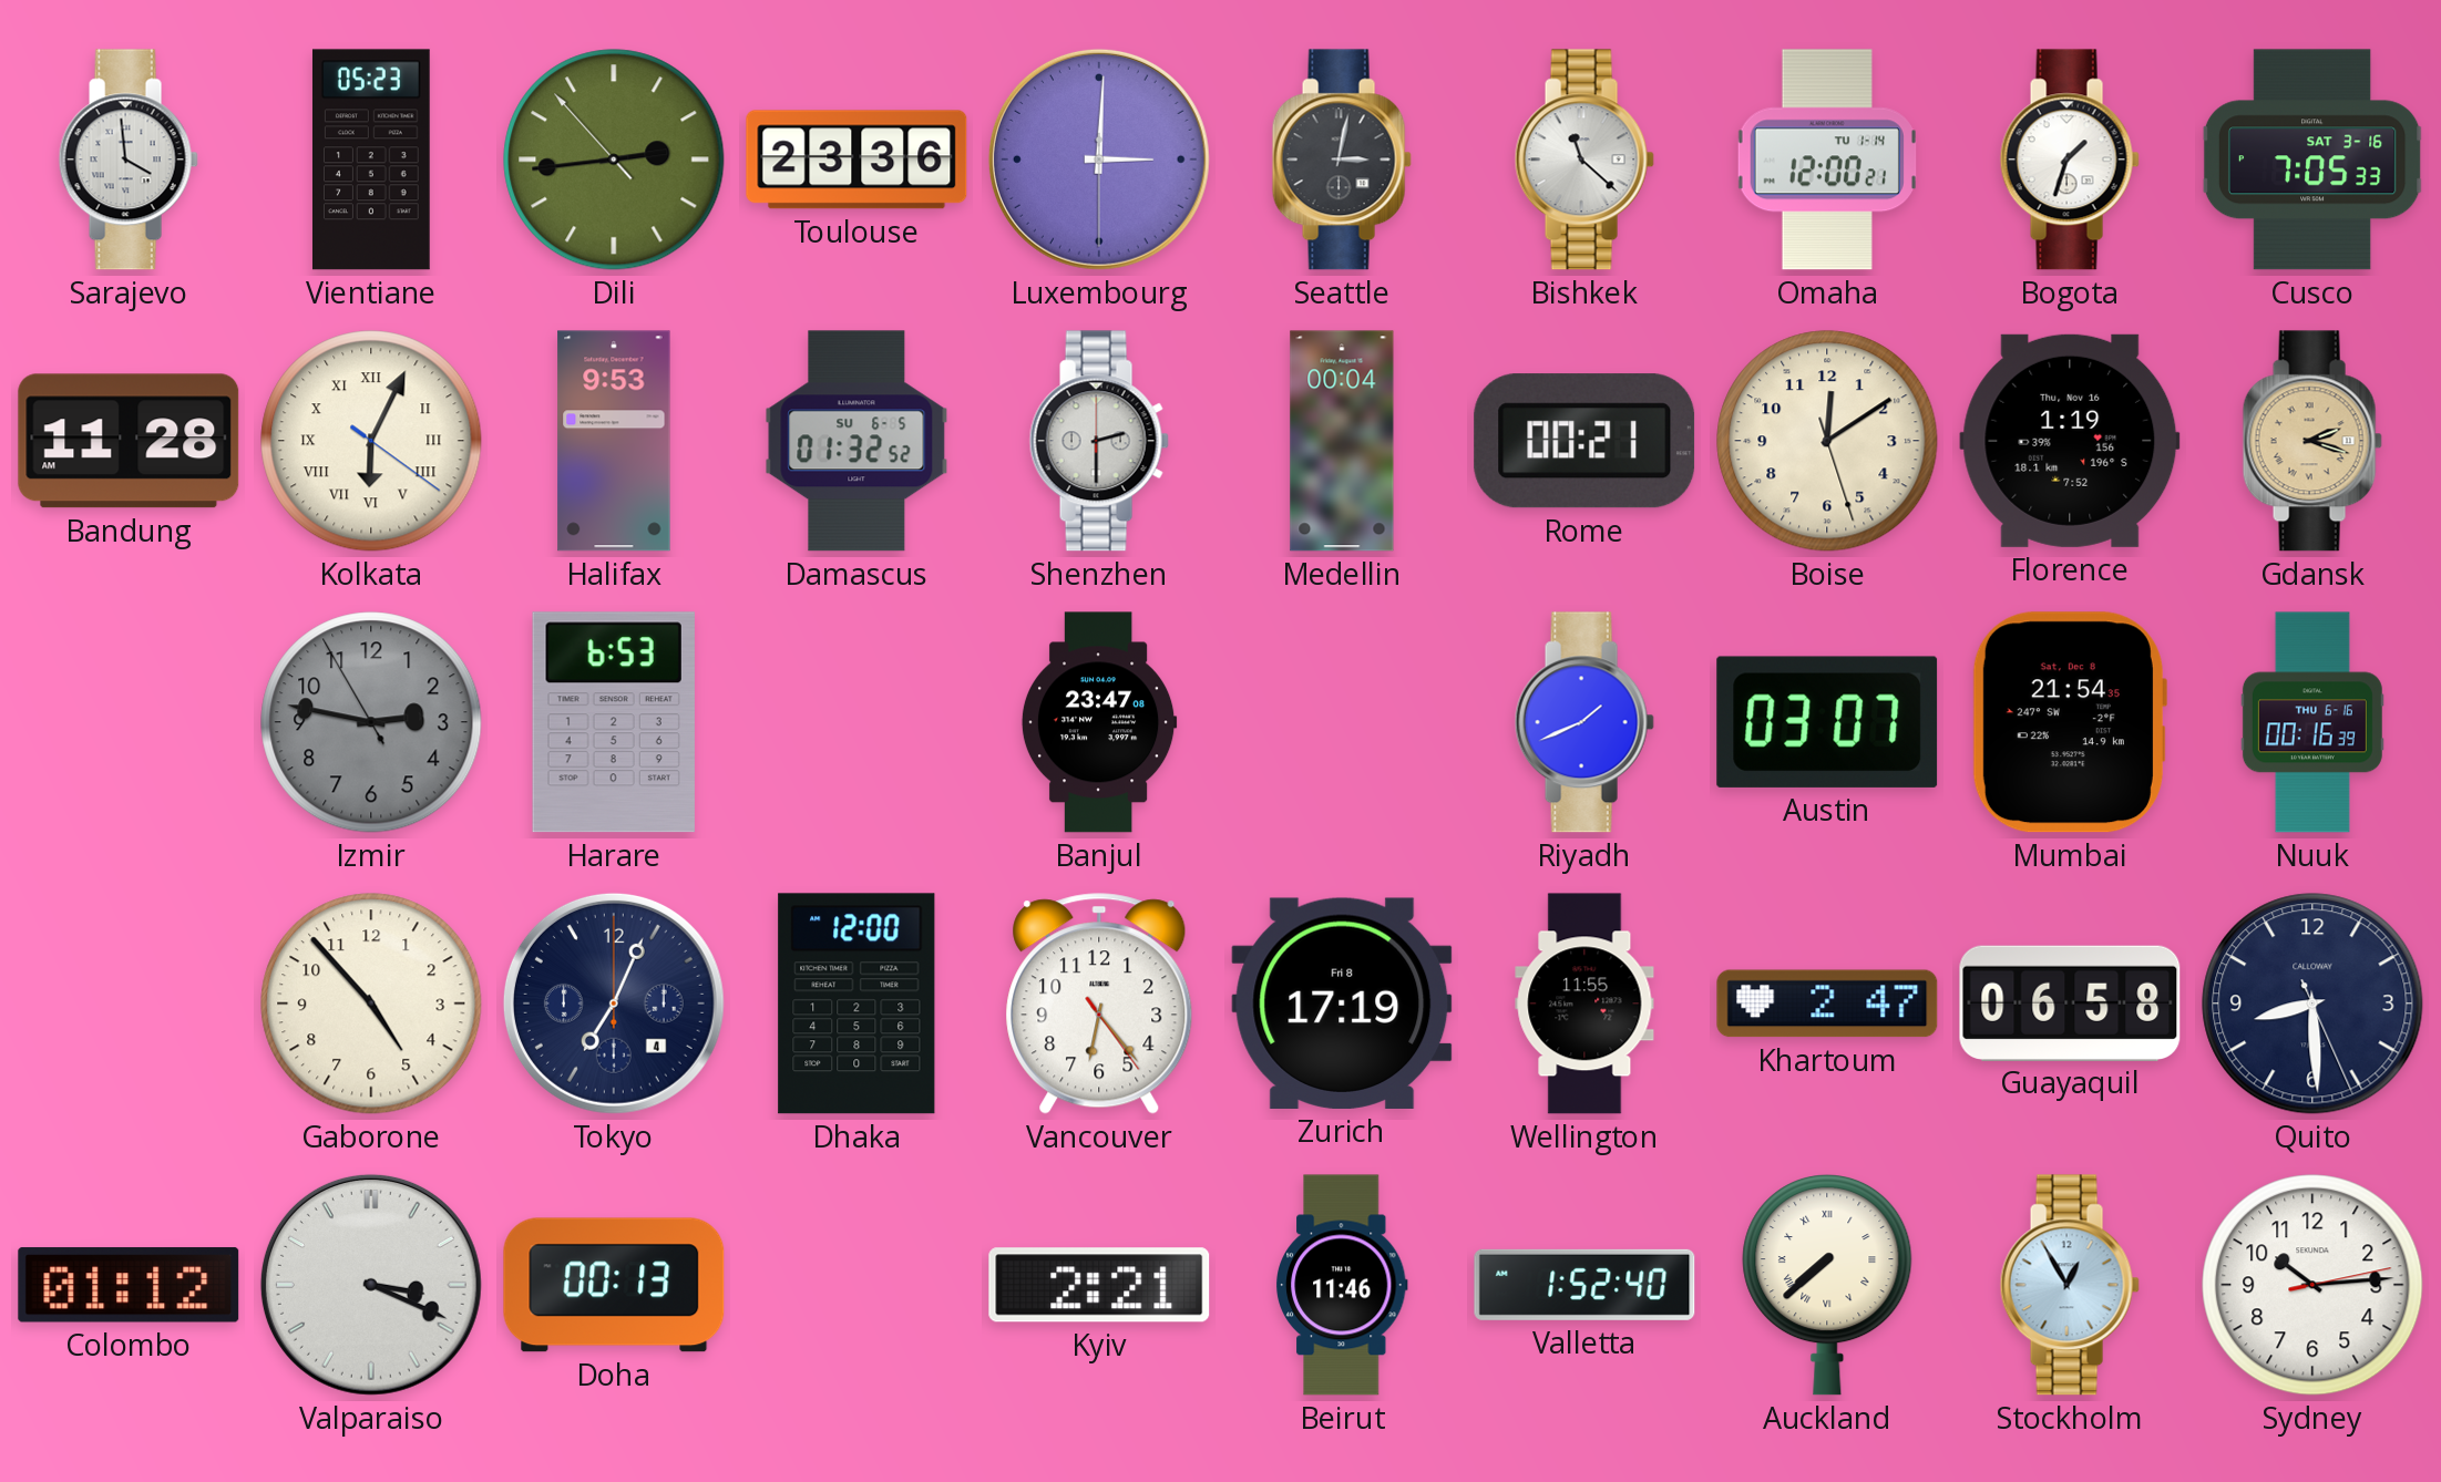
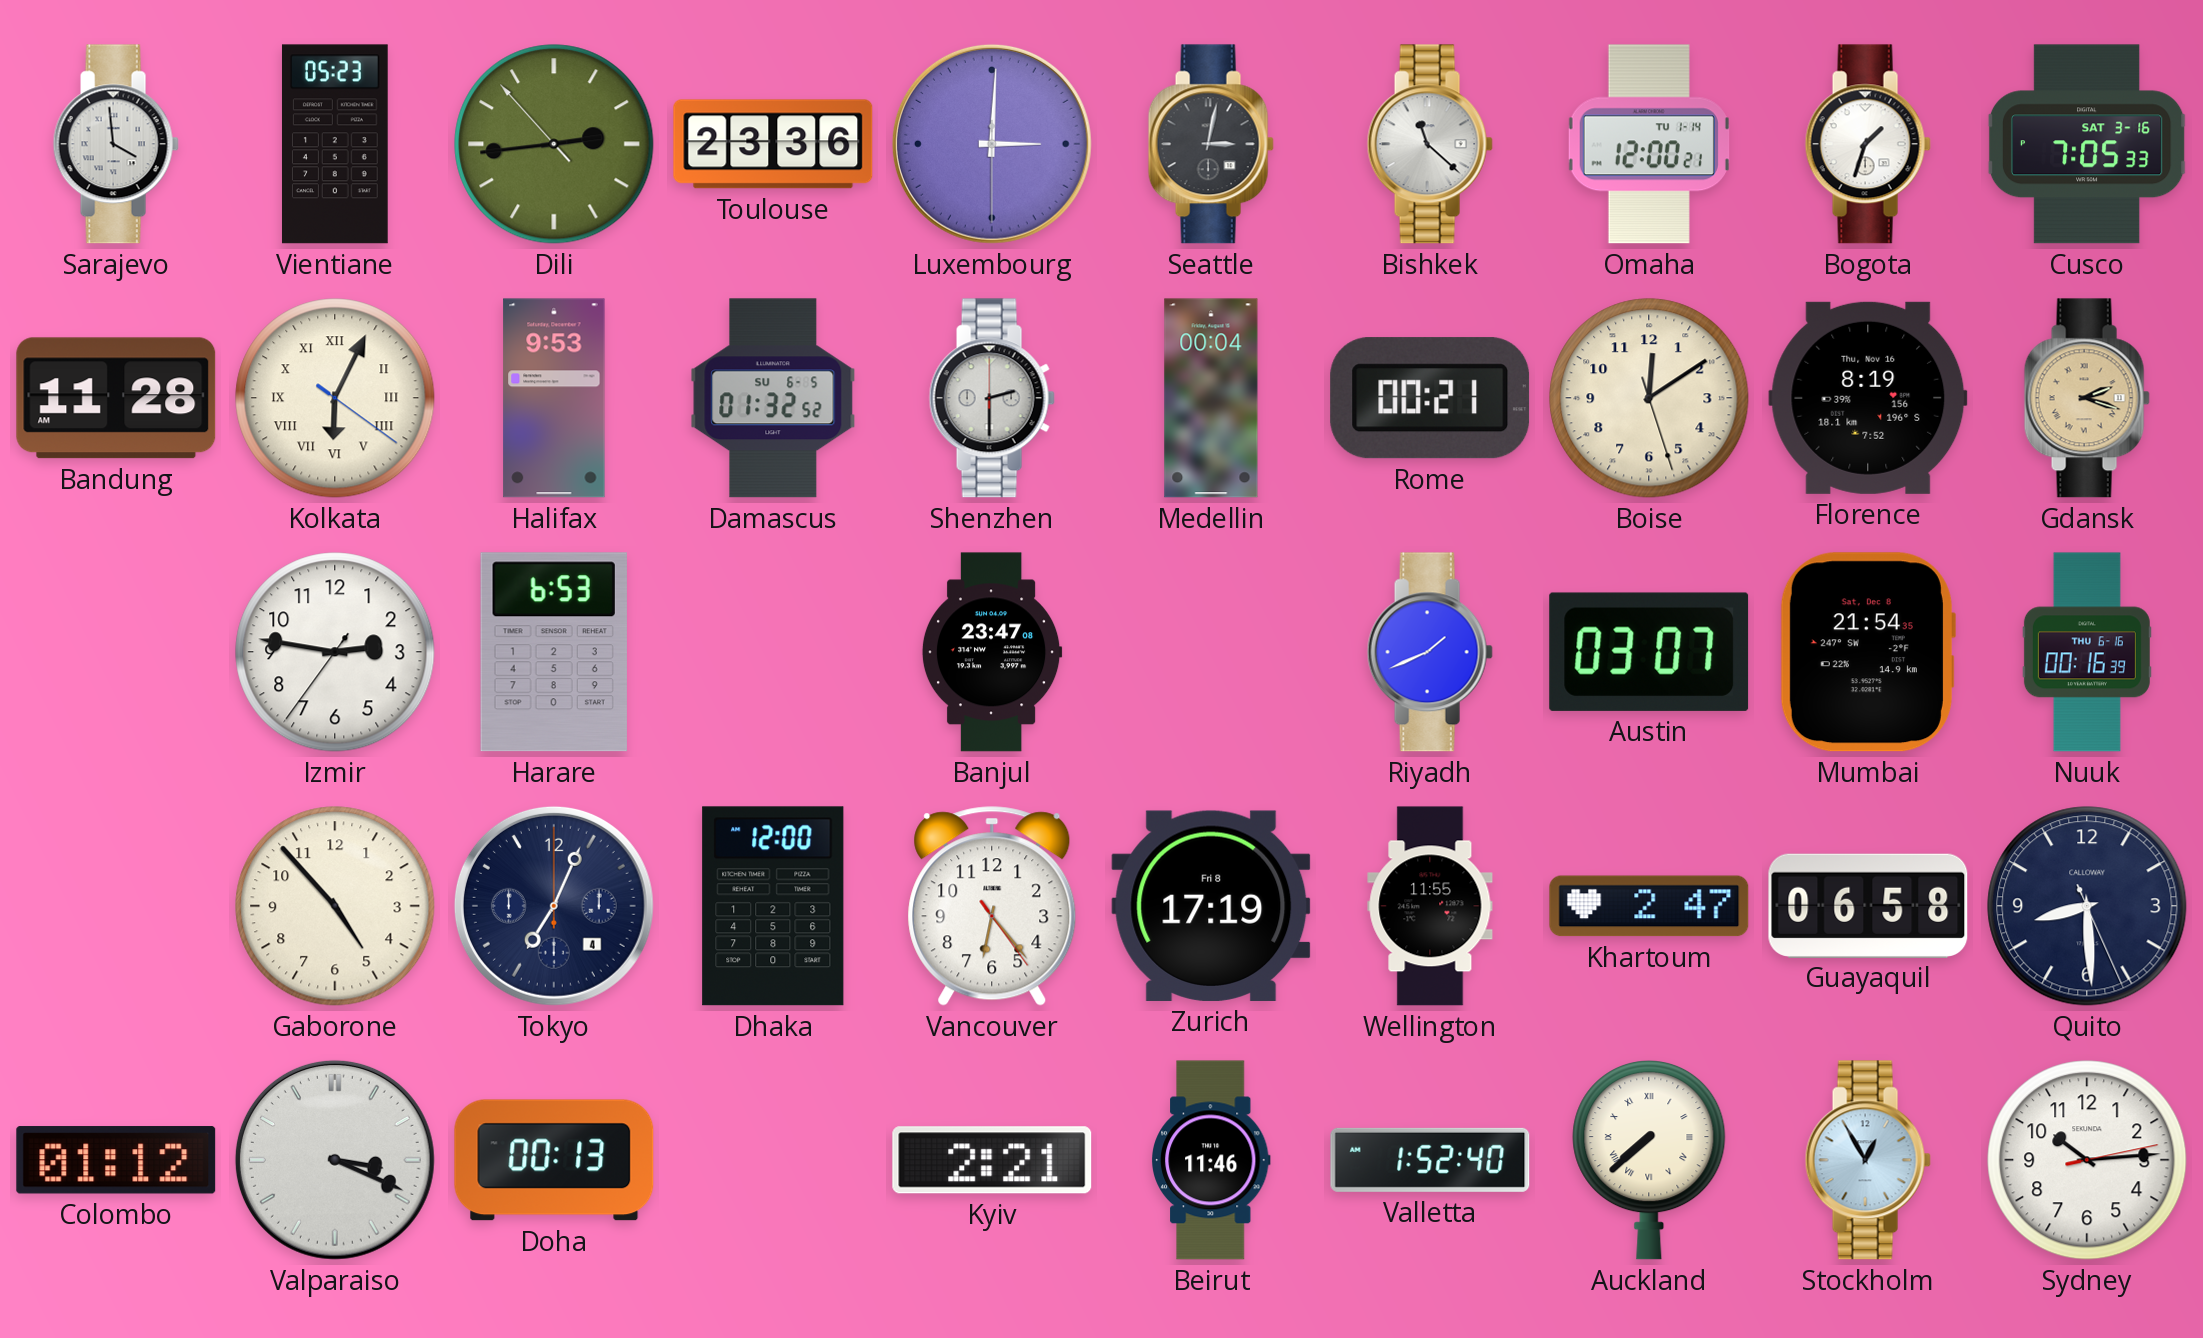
Florence: 1:19 -> 8:19
Izmir: 2:46:55 -> 2:46:36
Izmir dial: grey -> white
